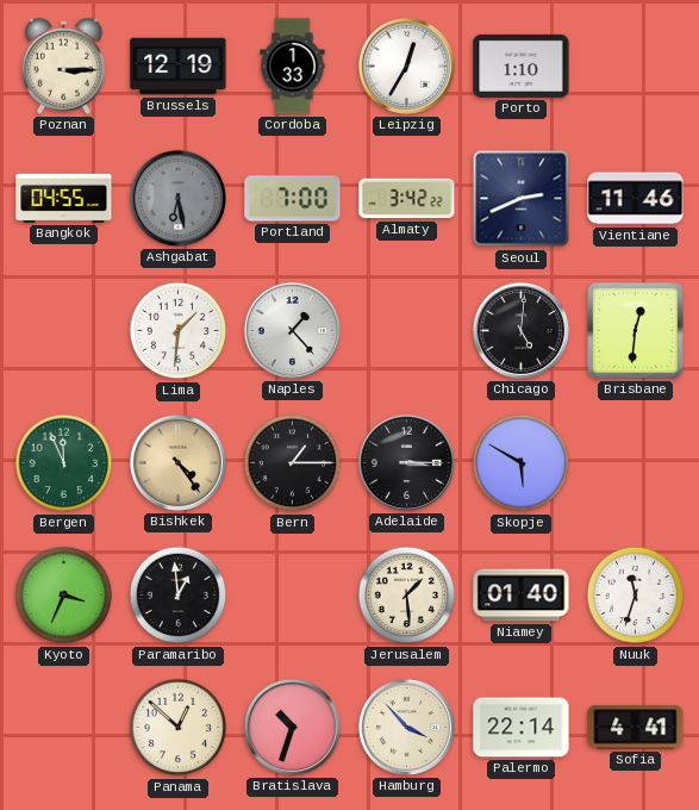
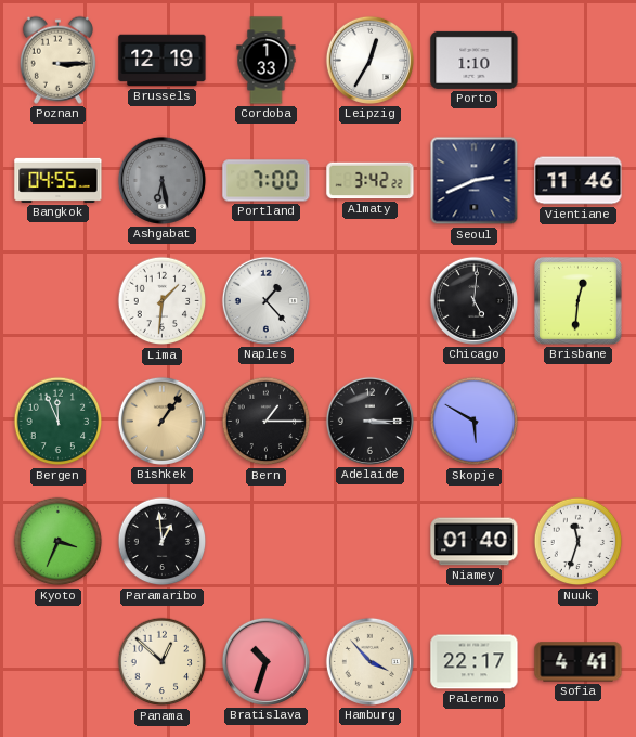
Bishkek: 4:24 -> 1:06
Jerusalem: 1:29 -> none
Palermo: 22:14 -> 22:17
